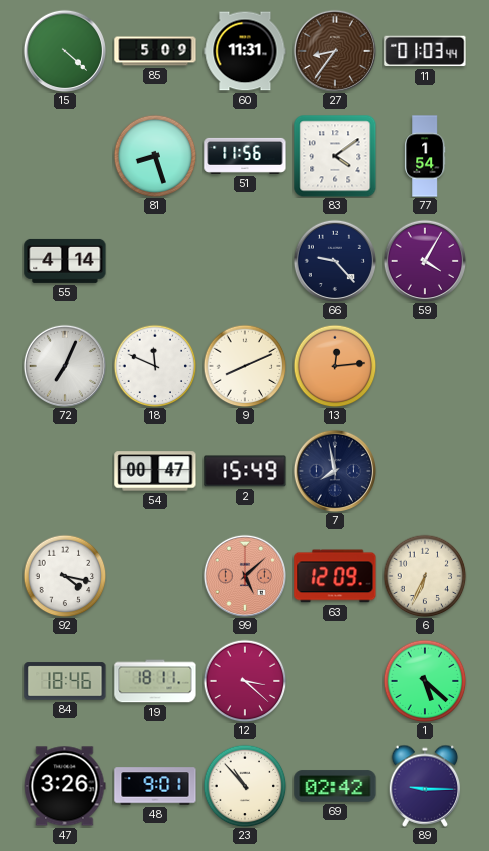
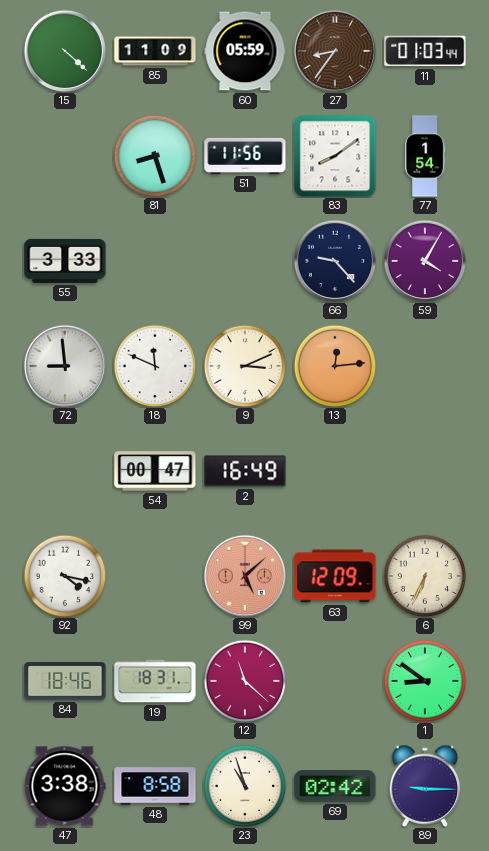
85: 5:09 -> 11:09
60: 11:31 -> 05:59
83: 4:09 -> 8:09
55: 4:14 -> 3:33
72: 7:04 -> 8:59
9: 8:11 -> 3:11
2: 15:49 -> 16:49
7: 7:58 -> none
19: 18:11 -> 18:31
12: 3:22 -> 11:22
1: 5:22 -> 8:51
47: 3:26 -> 3:38
48: 9:01 -> 8:58
23: 10:53 -> 10:57
